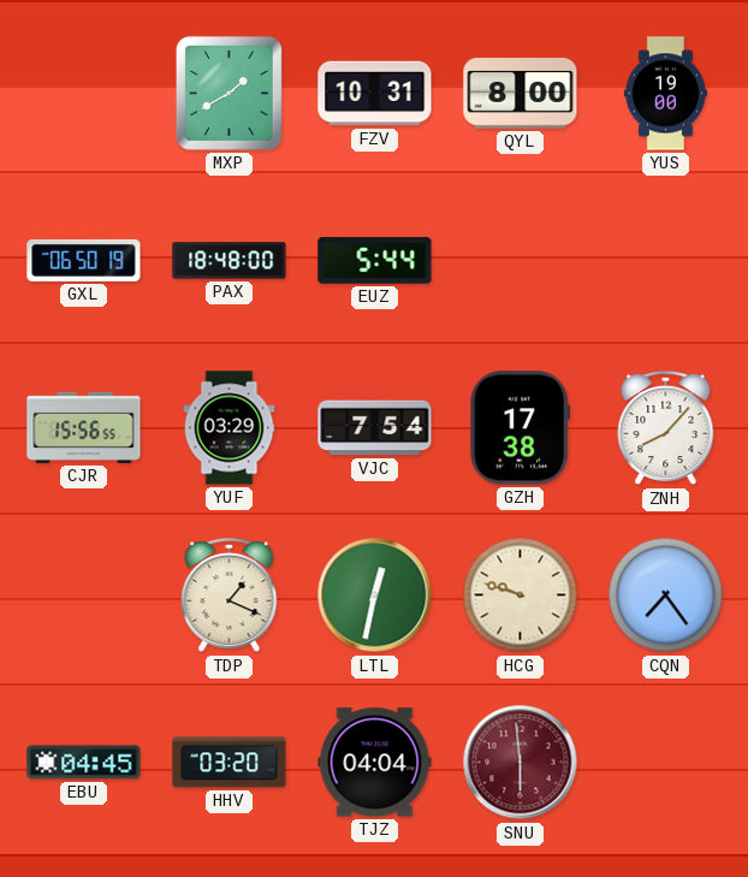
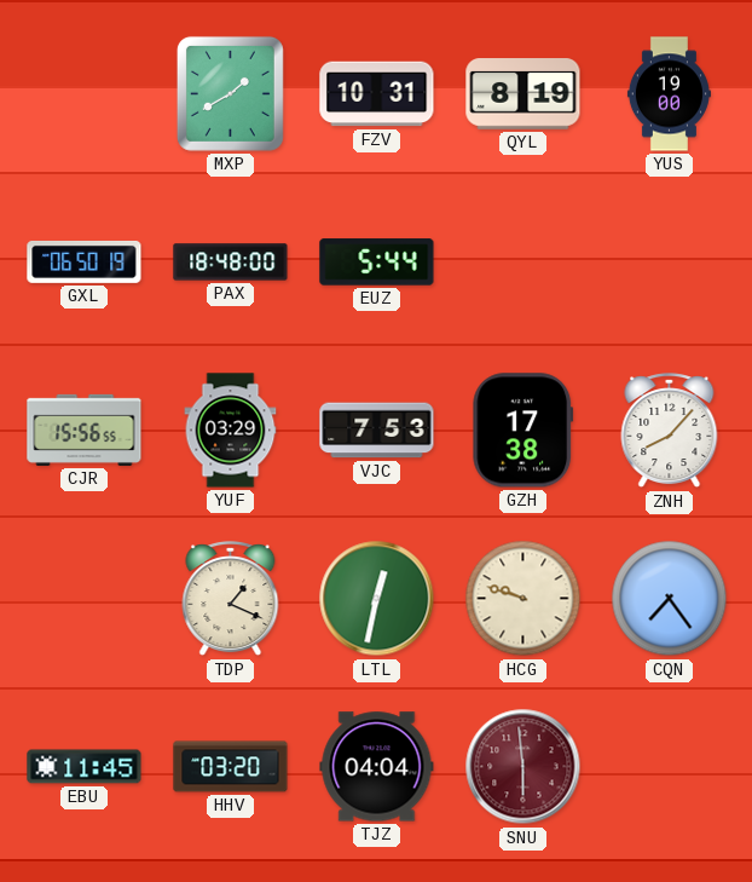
QYL: 8:00 -> 8:19
VJC: 7:54 -> 7:53
EBU: 04:45 -> 11:45
